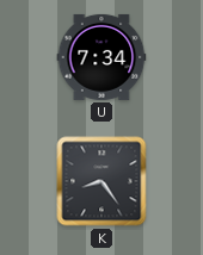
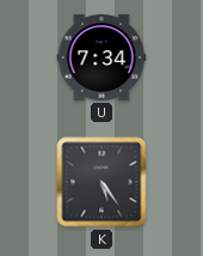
K: 8:24 -> 5:24
